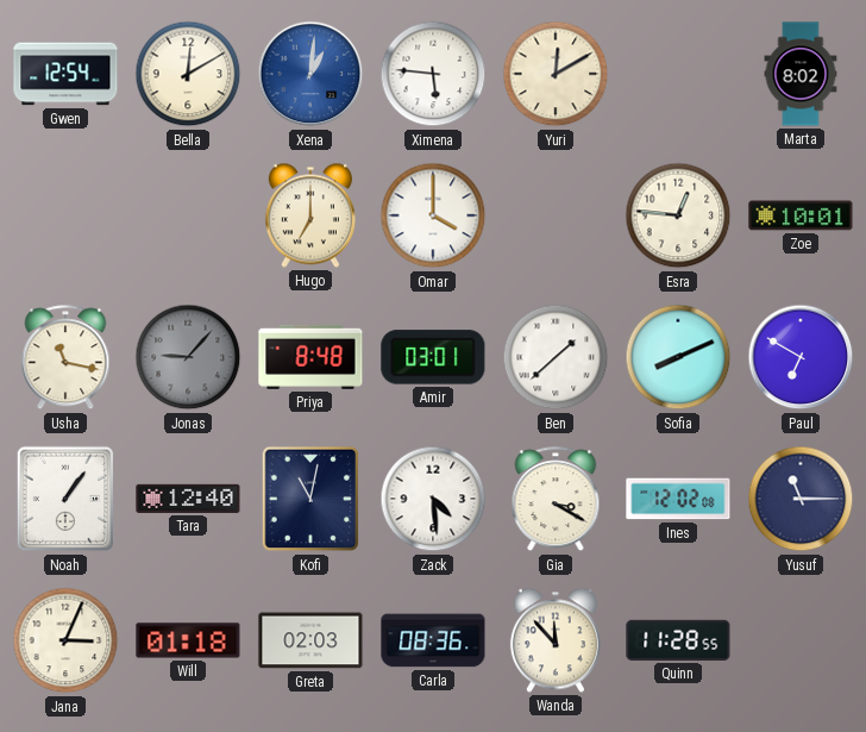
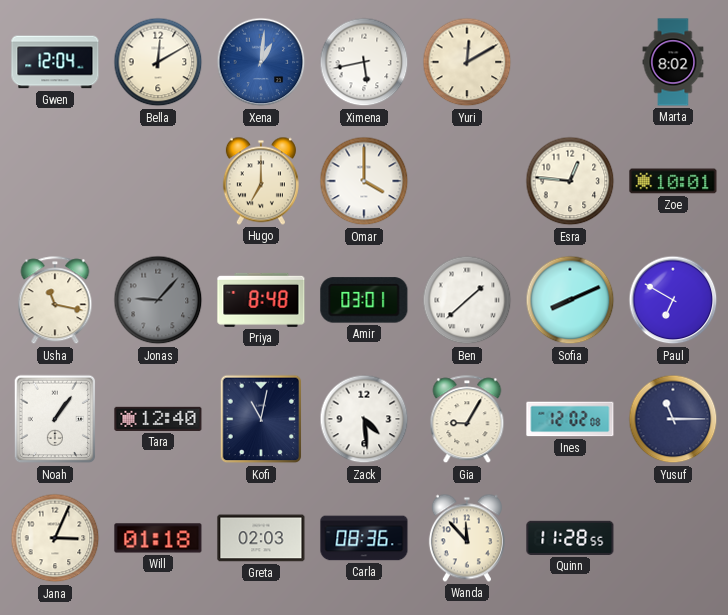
Gwen: 12:54 -> 12:04
Ximena: 5:46 -> 5:43
Gia: 3:20 -> 9:05
